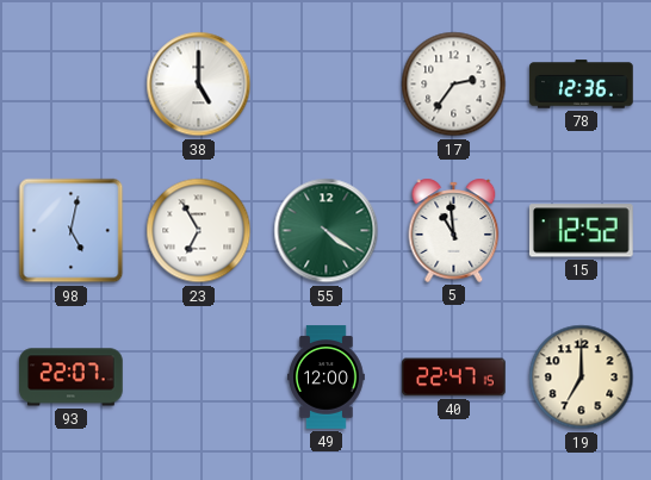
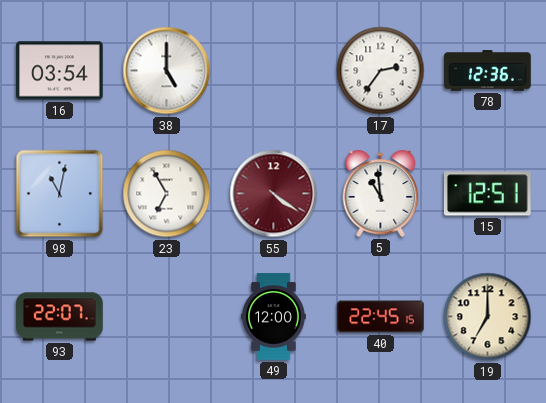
16: none -> 03:54
98: 5:02 -> 11:02
55 dial: green -> burgundy
15: 12:52 -> 12:51
40: 22:47 -> 22:45
